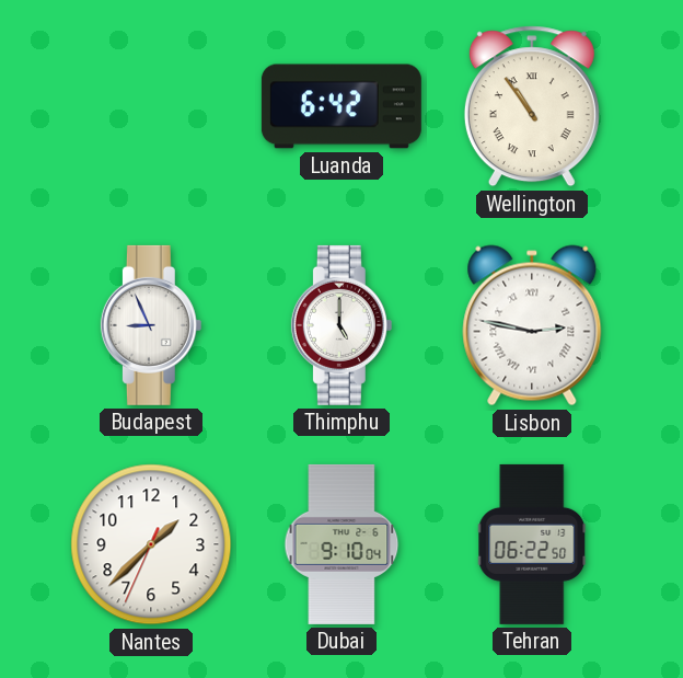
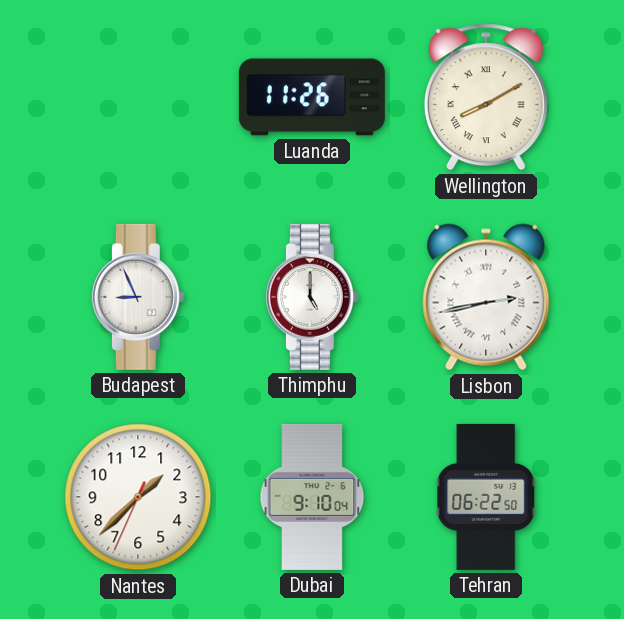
Luanda: 6:42 -> 11:26
Wellington: 10:54 -> 8:10
Lisbon: 2:47 -> 2:43
